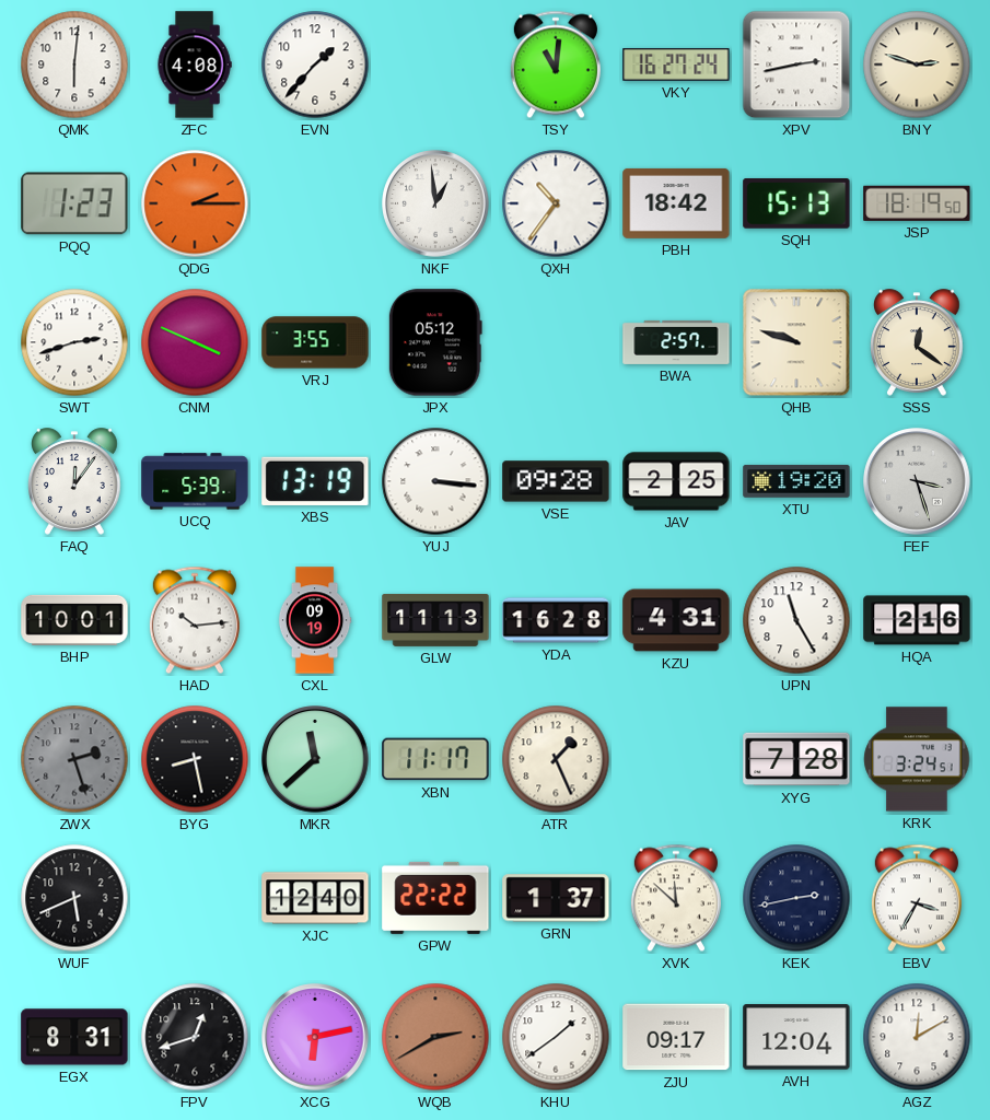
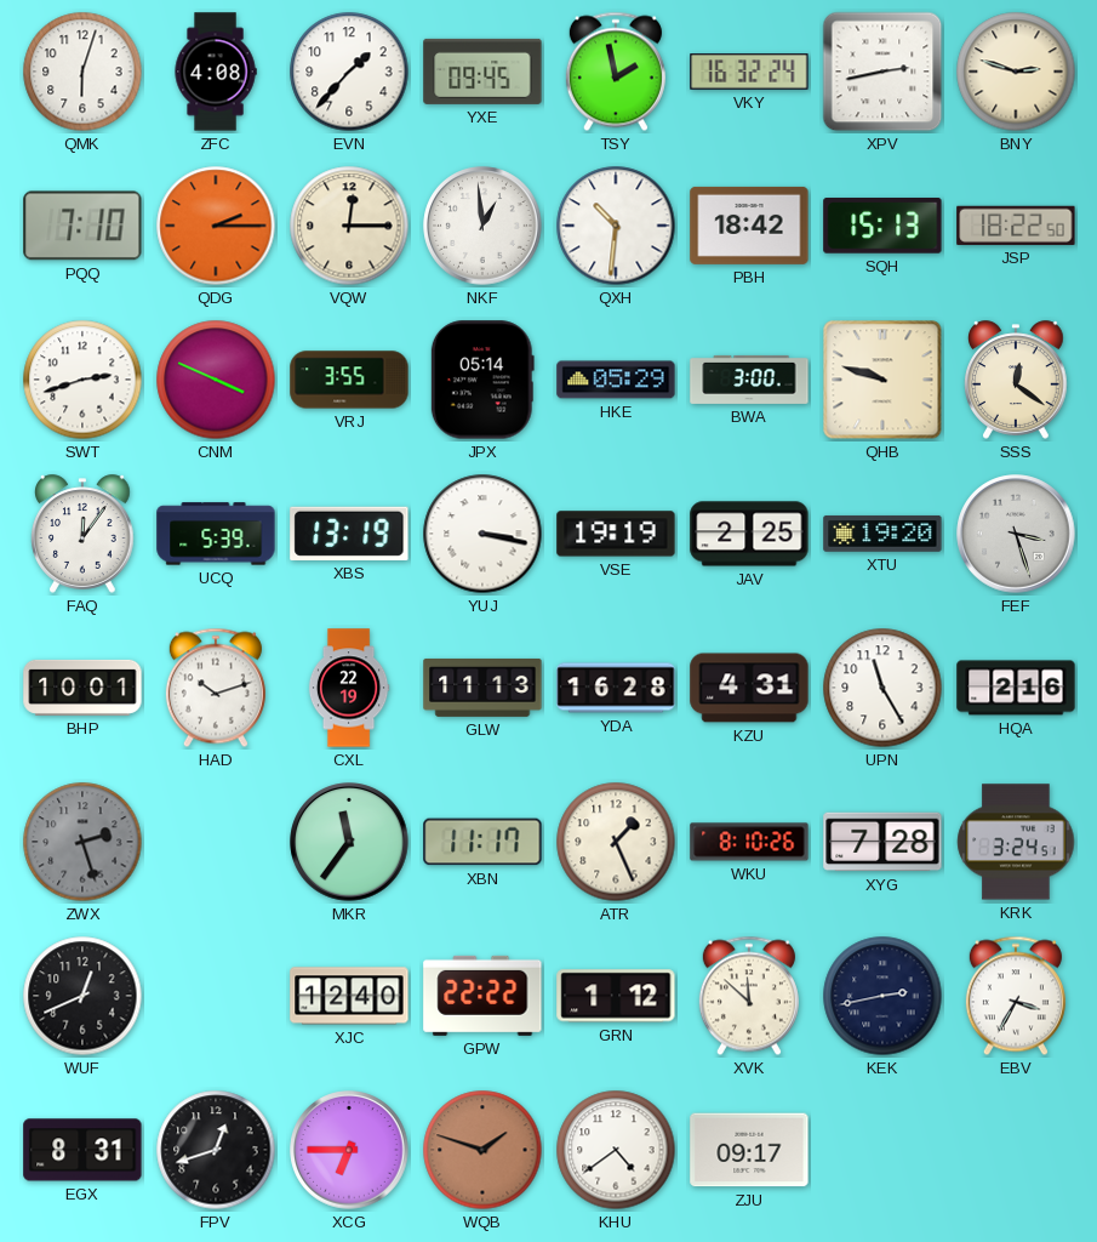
QMK: 6:01 -> 6:03
YXE: none -> 09:45
TSY: 11:01 -> 1:58
VKY: 16:27 -> 16:32
PQQ: 1:23 -> 7:10
VQW: none -> 12:15
QXH: 10:36 -> 10:31
JSP: 18:19 -> 18:22
JPX: 05:12 -> 05:14
HKE: none -> 05:29
BWA: 2:57 -> 3:00
YUJ: 3:16 -> 3:17
VSE: 09:28 -> 19:19
HAD: 10:14 -> 10:12
CXL: 09:19 -> 22:19
BYG: 8:28 -> none
MKR: 11:38 -> 11:36
WKU: none -> 8:10
WUF: 5:41 -> 12:41
GRN: 1:37 -> 1:12
XCG: 6:13 -> 6:45
WQB: 2:40 -> 1:48
KHU: 1:39 -> 4:39
AVH: 12:04 -> none
AGZ: 12:10 -> none
